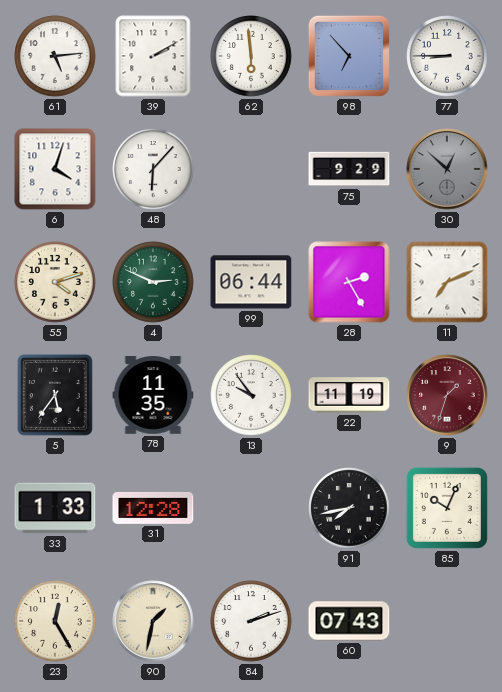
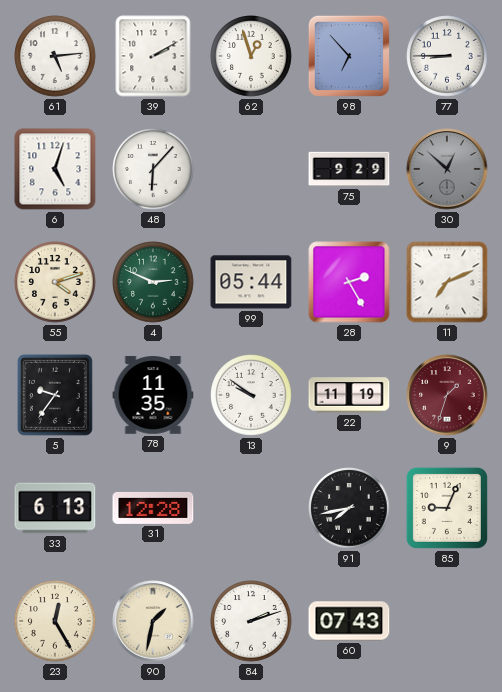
62: 5:59 -> 12:57
6: 4:03 -> 5:03
99: 06:44 -> 05:44
5: 5:36 -> 9:36
13: 9:54 -> 9:51
33: 1:33 -> 6:13
85: 10:04 -> 9:04
